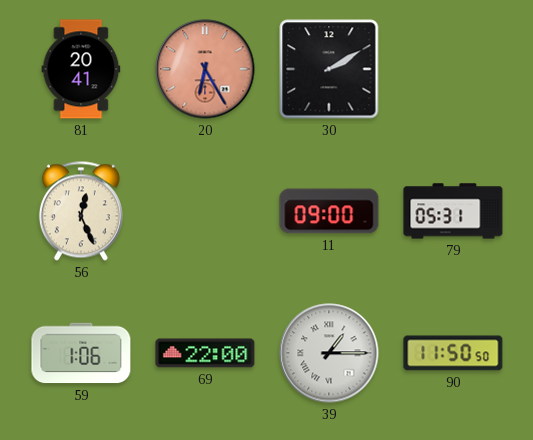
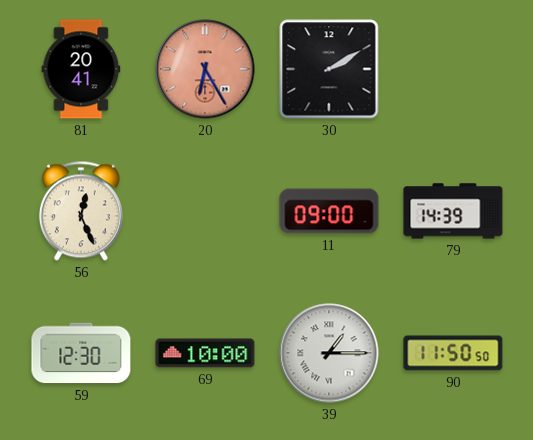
79: 05:31 -> 14:39
59: 1:06 -> 12:30
69: 22:00 -> 10:00
